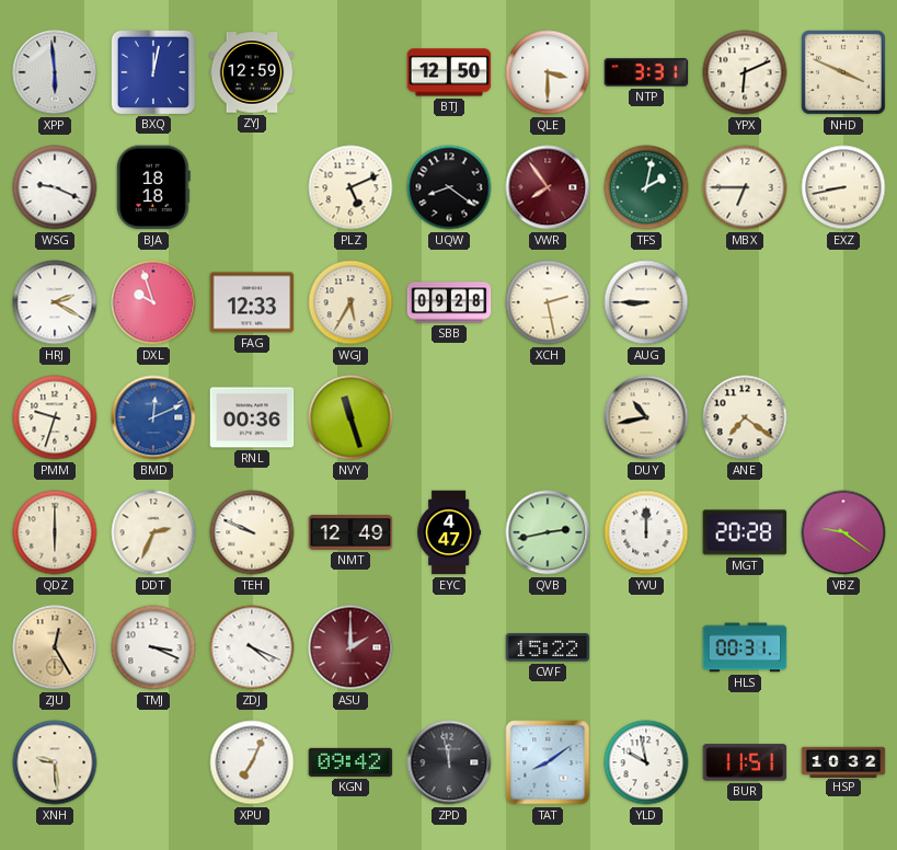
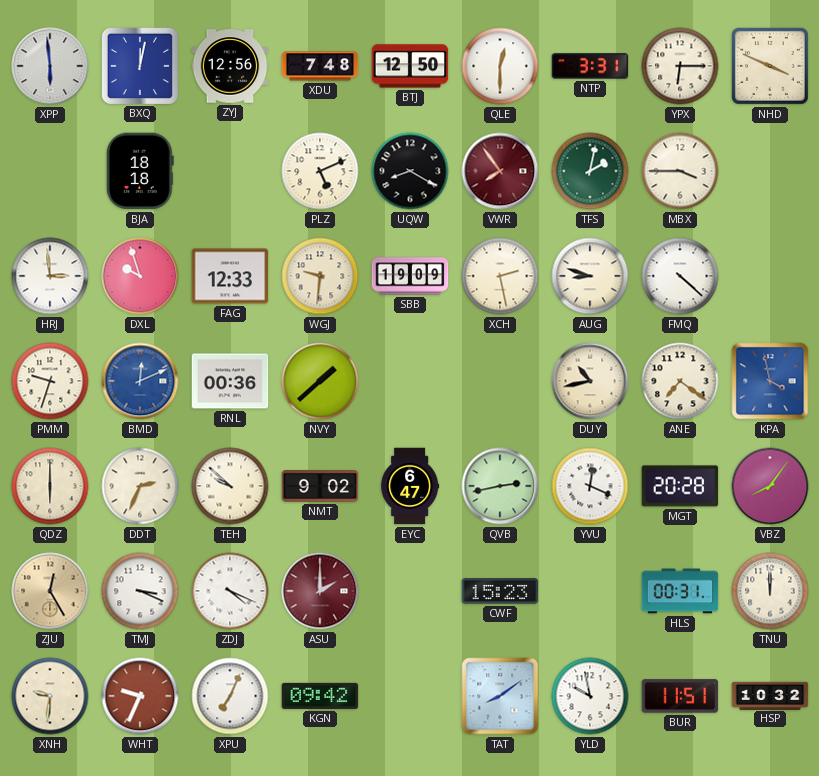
ZYJ: 12:59 -> 12:56
XDU: none -> 7:48
QLE: 3:30 -> 12:30
YPX: 6:11 -> 6:15
WSG: 9:19 -> none
UQW: 8:21 -> 8:20
MBX: 6:45 -> 3:45
EXZ: 8:43 -> none
HRJ: 2:20 -> 2:59
WGJ: 5:35 -> 9:31
SBB: 09:28 -> 19:09
AUG: 8:45 -> 8:48
FMQ: none -> 4:22
NVY: 11:27 -> 1:38
KPA: none -> 3:58
TEH: 9:49 -> 9:52
NMT: 12:49 -> 9:02
EYC: 4:47 -> 6:47
YVU: 12:00 -> 12:19
VBZ: 9:21 -> 8:06
CWF: 15:22 -> 15:23
TNU: none -> 12:00
XNH: 9:29 -> 9:31
WHT: none -> 9:34
ZPD: 11:58 -> none
